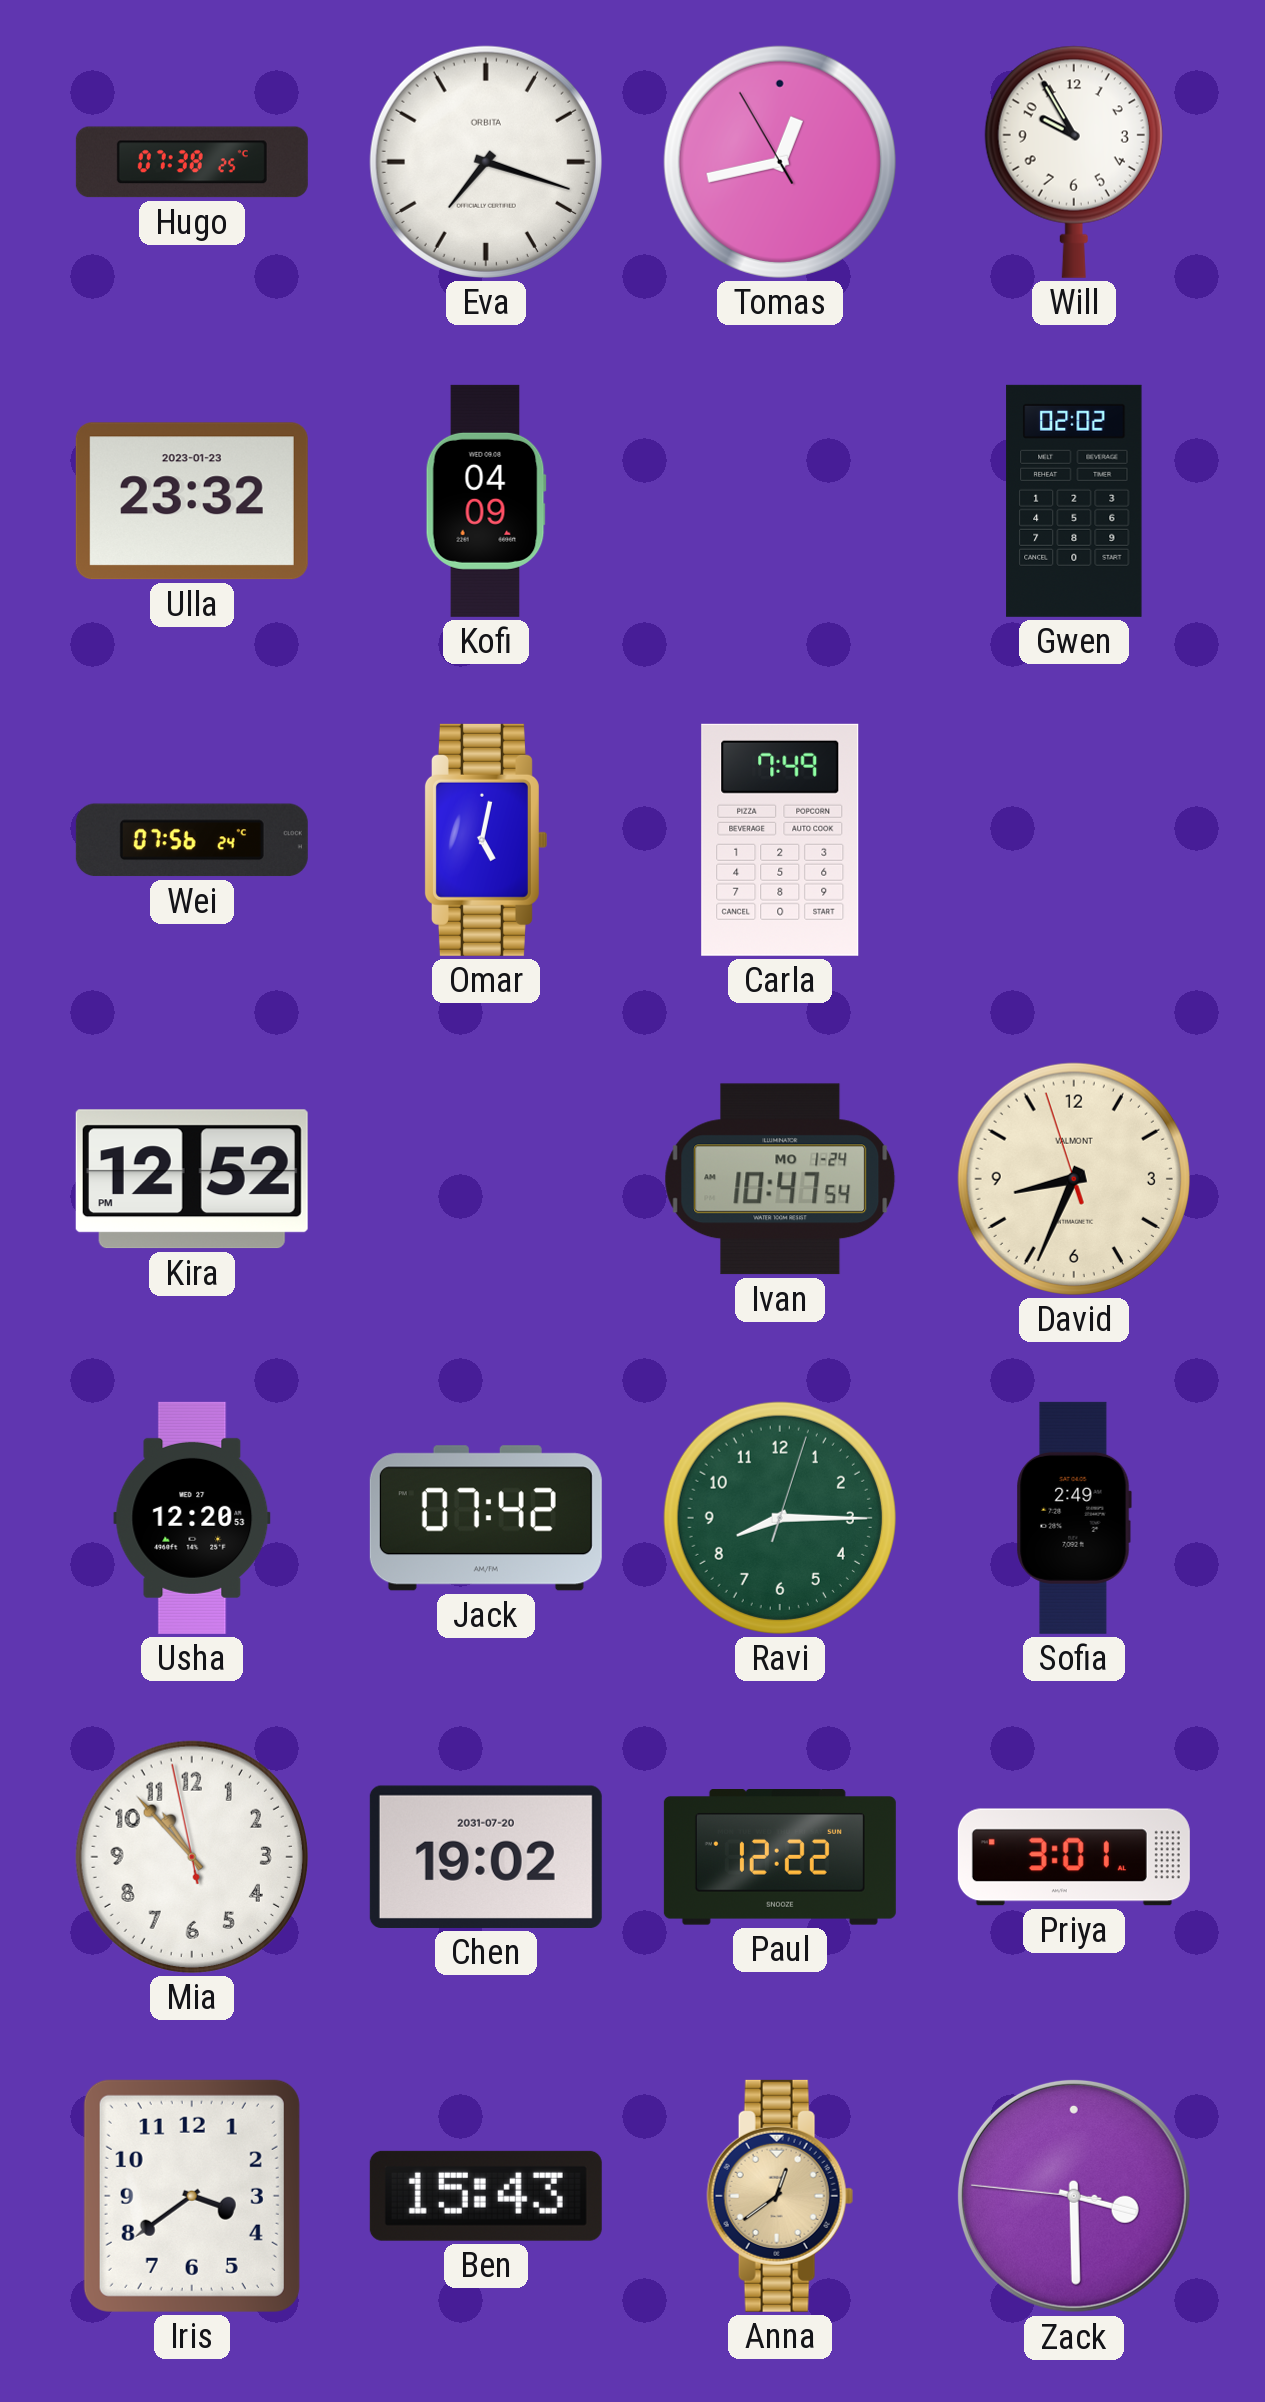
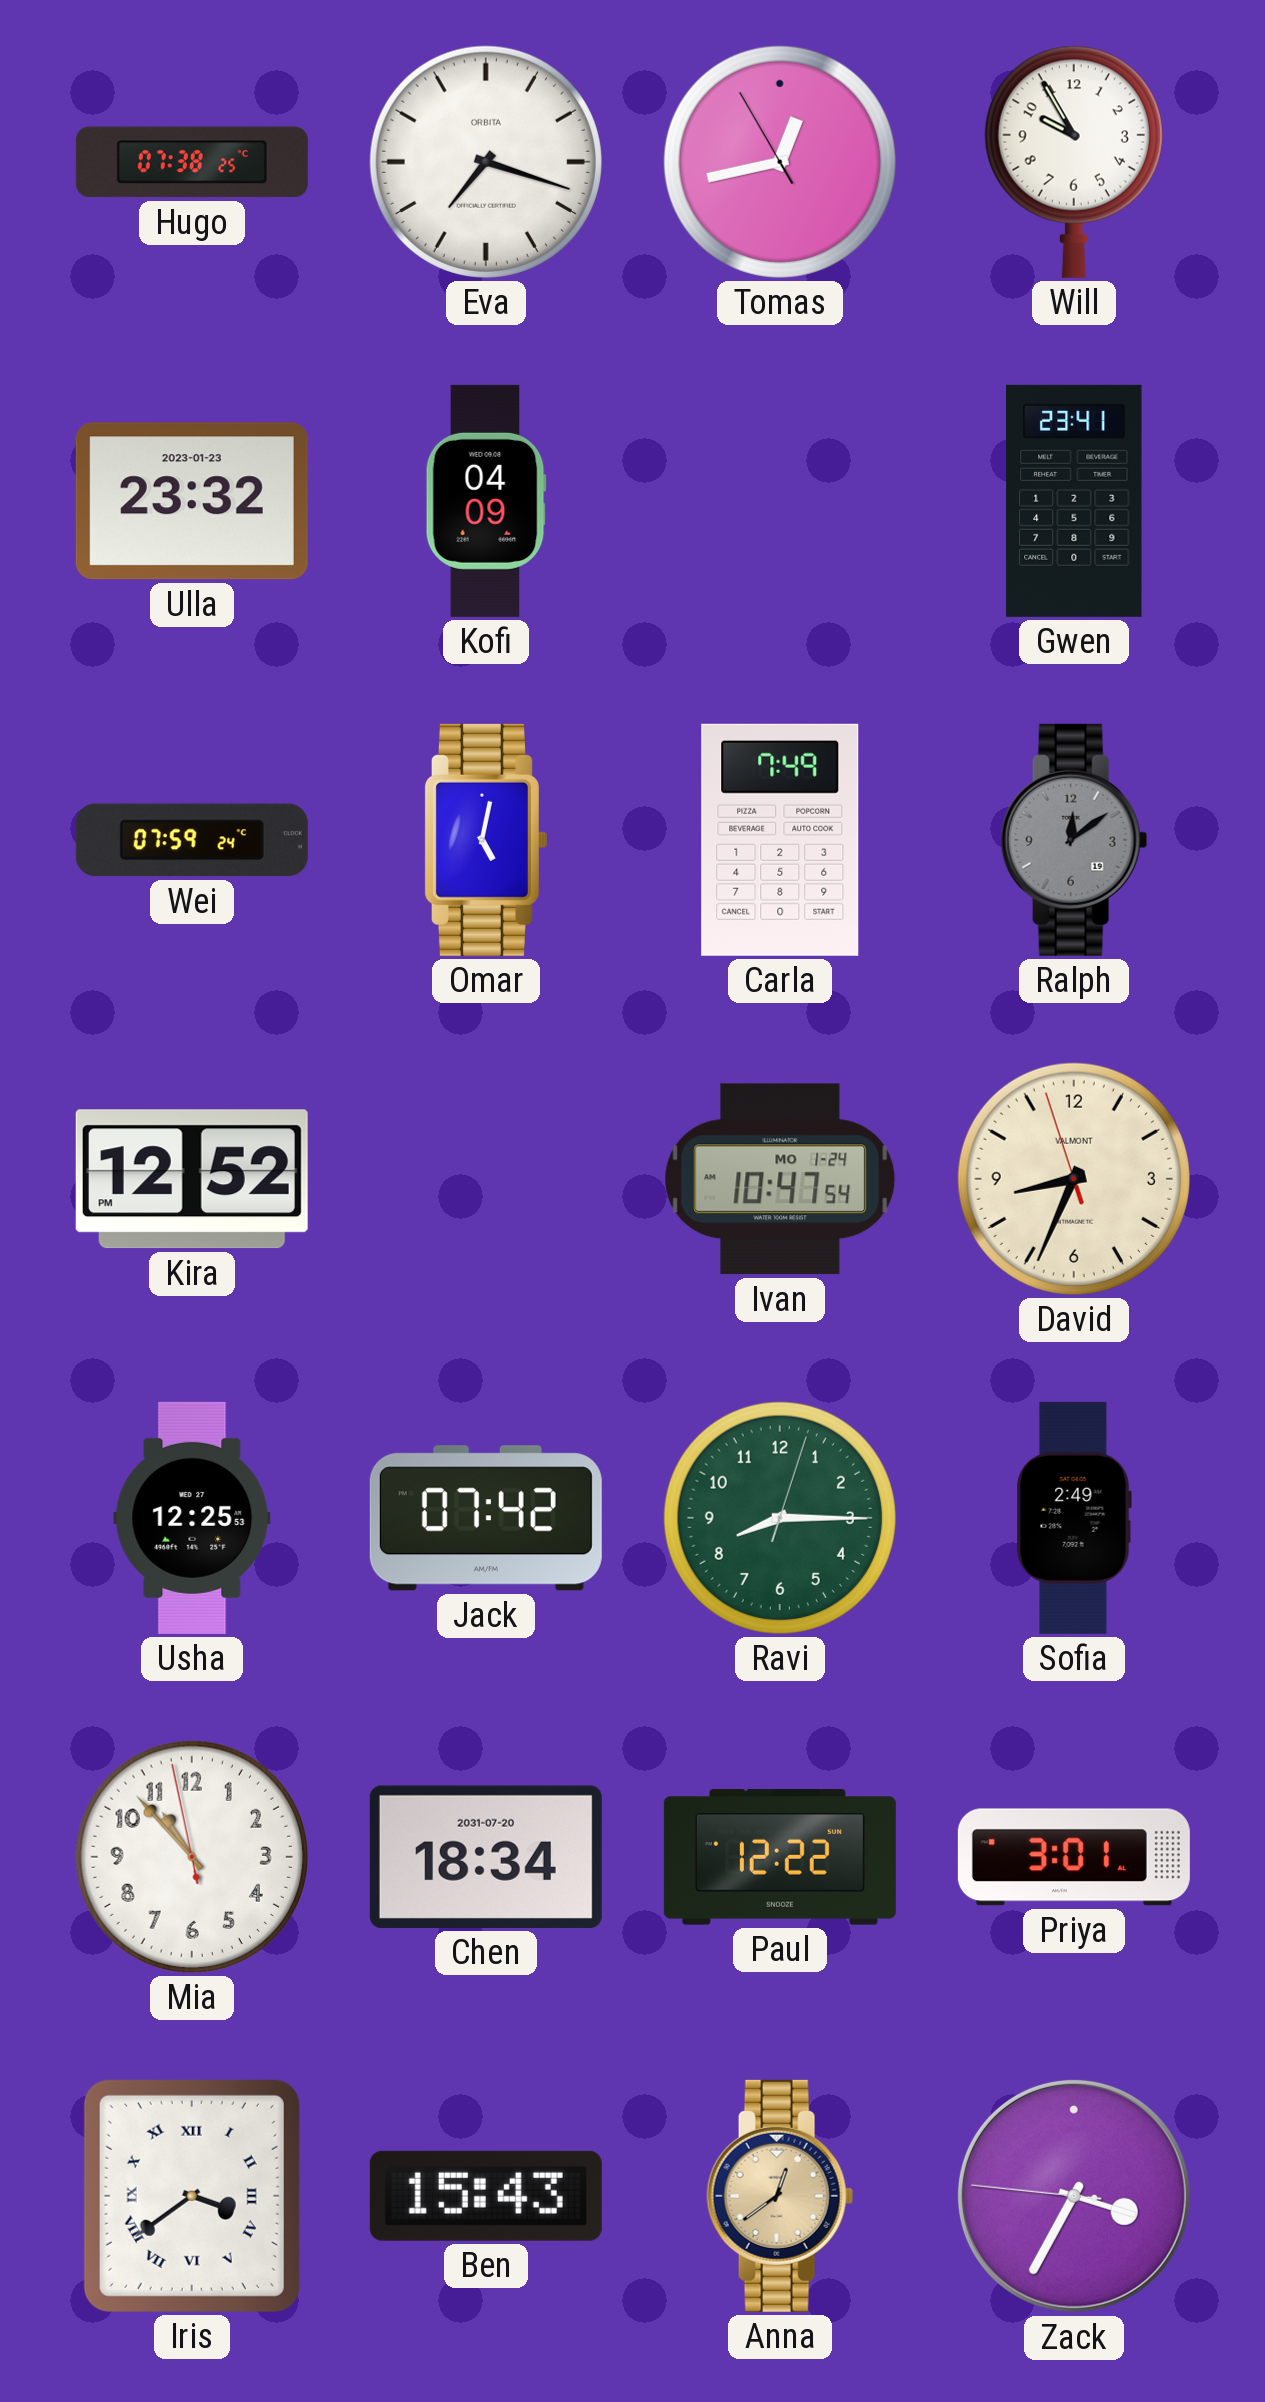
Gwen: 02:02 -> 23:41
Wei: 07:56 -> 07:59
Ralph: none -> 12:09
Usha: 12:20 -> 12:25
Chen: 19:02 -> 18:34
Iris numerals: Arabic -> Roman
Zack: 3:29 -> 3:34
